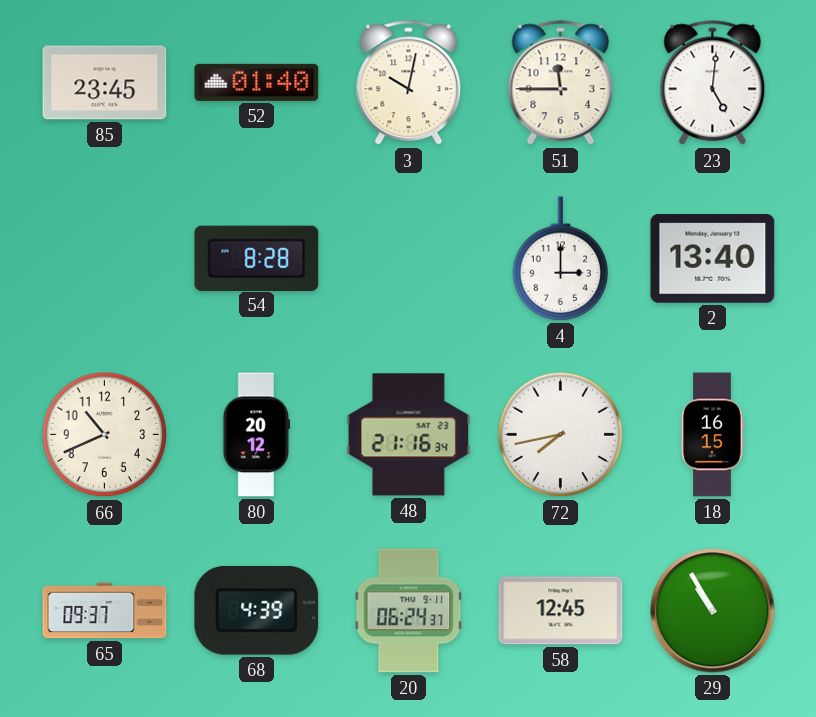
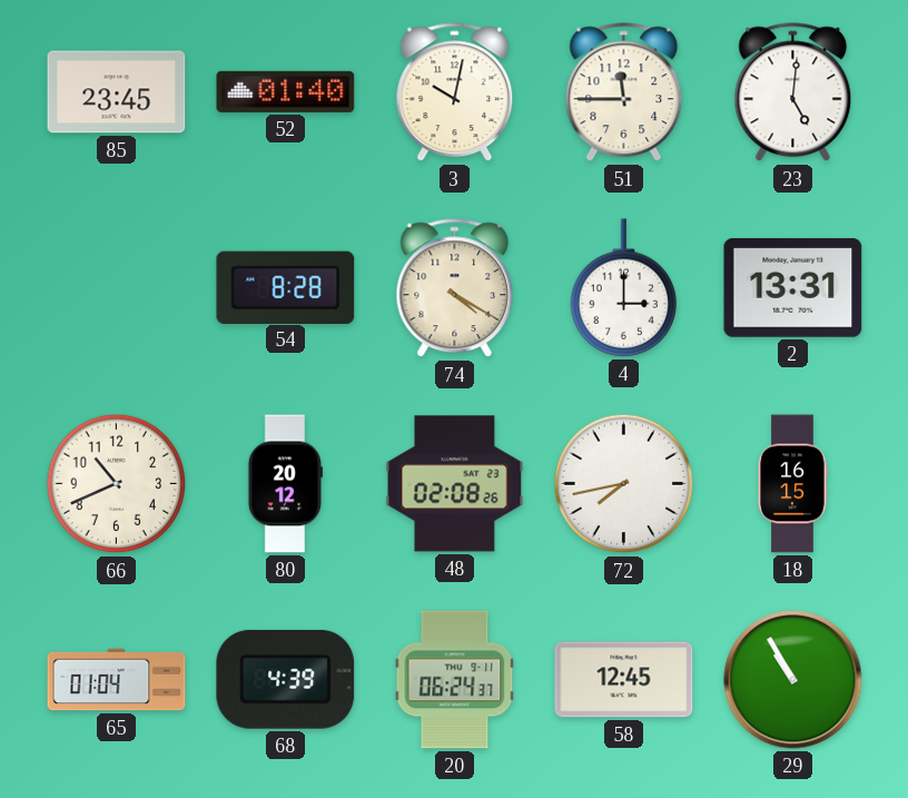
74: none -> 4:20
2: 13:40 -> 13:31
48: 21:16 -> 02:08
65: 09:37 -> 01:04
